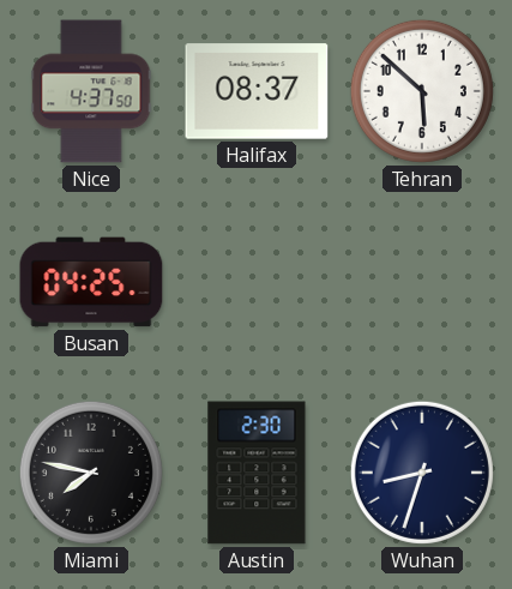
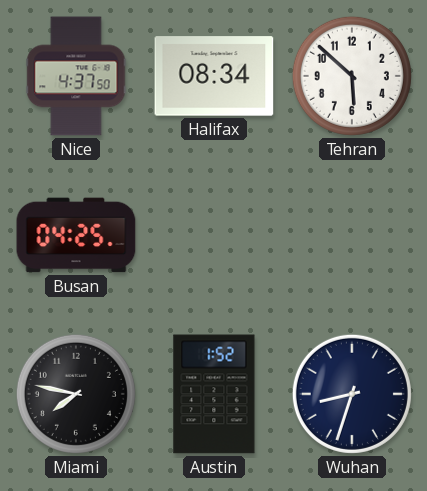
Halifax: 08:37 -> 08:34
Austin: 2:30 -> 1:52
